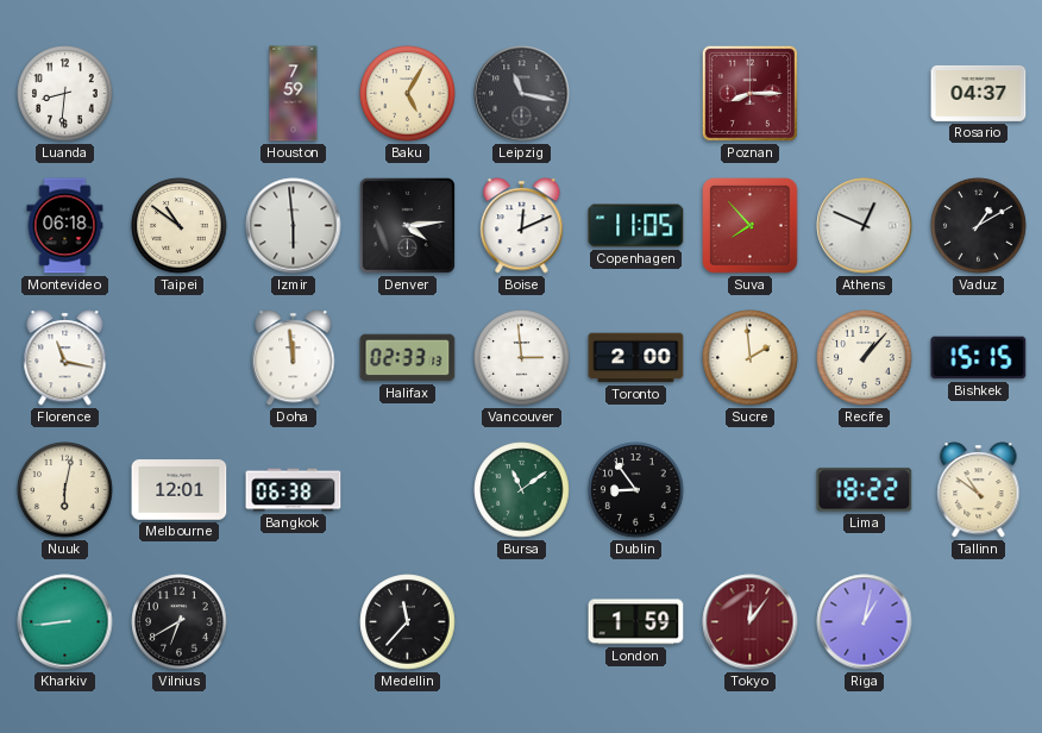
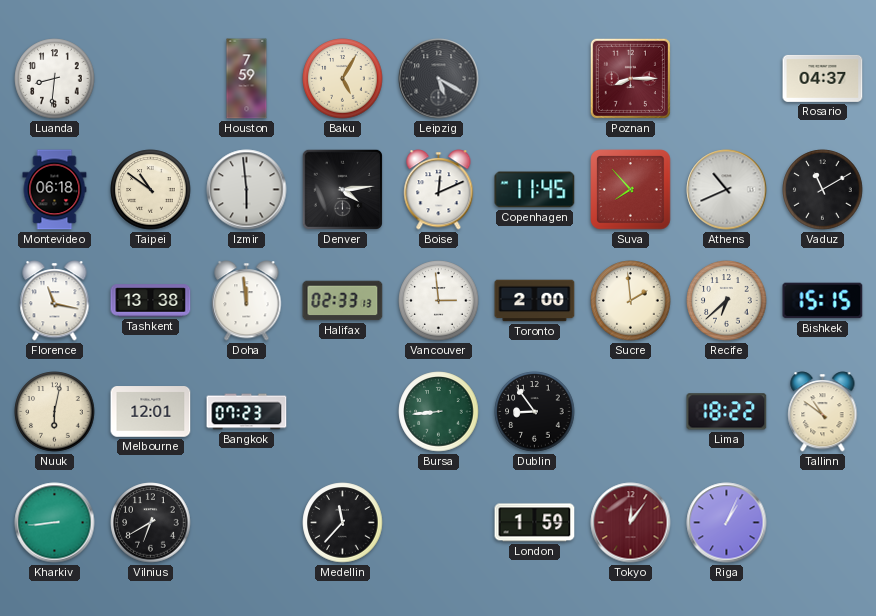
Leipzig: 11:17 -> 5:20
Copenhagen: 11:05 -> 11:45
Athens: 12:49 -> 10:41
Vaduz: 1:10 -> 11:10
Tashkent: none -> 13:38
Recife: 1:07 -> 6:38
Bangkok: 06:38 -> 07:23
Bursa: 11:09 -> 8:44
Riga: 1:02 -> 1:04
